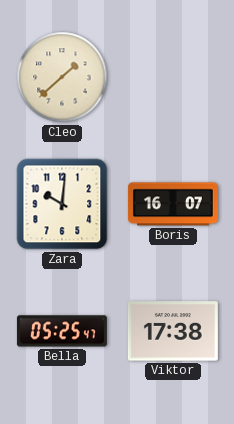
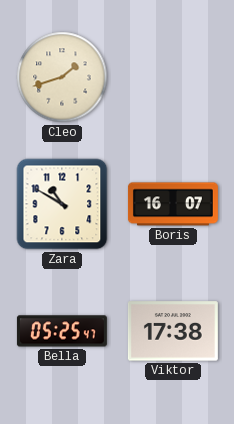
Cleo: 1:38 -> 1:42
Zara: 10:01 -> 10:50
